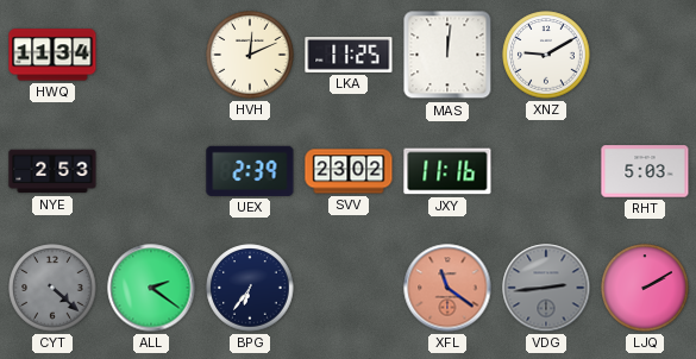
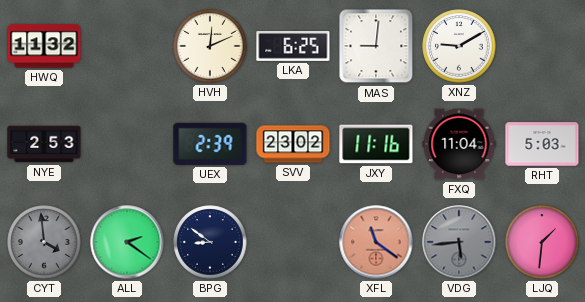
HWQ: 11:34 -> 11:32
LKA: 11:25 -> 6:25
MAS: 12:01 -> 9:01
FXQ: none -> 11:04
CYT: 4:22 -> 3:59
BPG: 6:36 -> 8:51
VDG: 2:44 -> 5:44
LJQ: 2:10 -> 1:31
